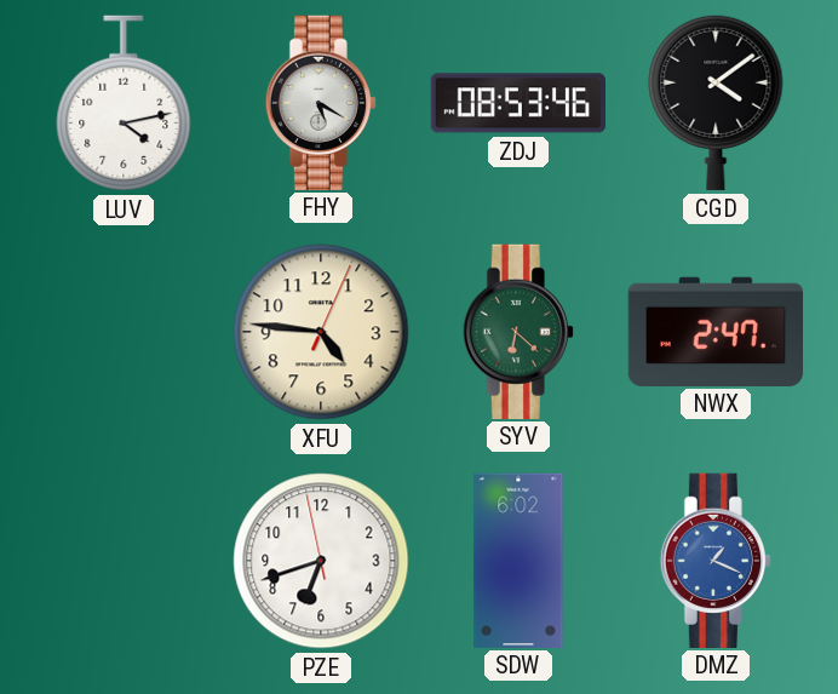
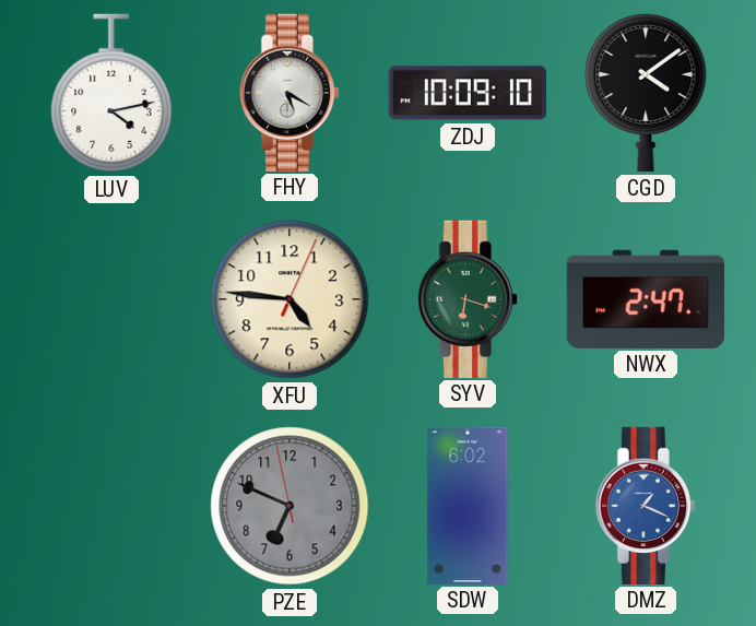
ZDJ: 08:53 -> 10:09
SYV: 6:22 -> 6:18
PZE: 6:41 -> 6:48
PZE dial: white -> grey
